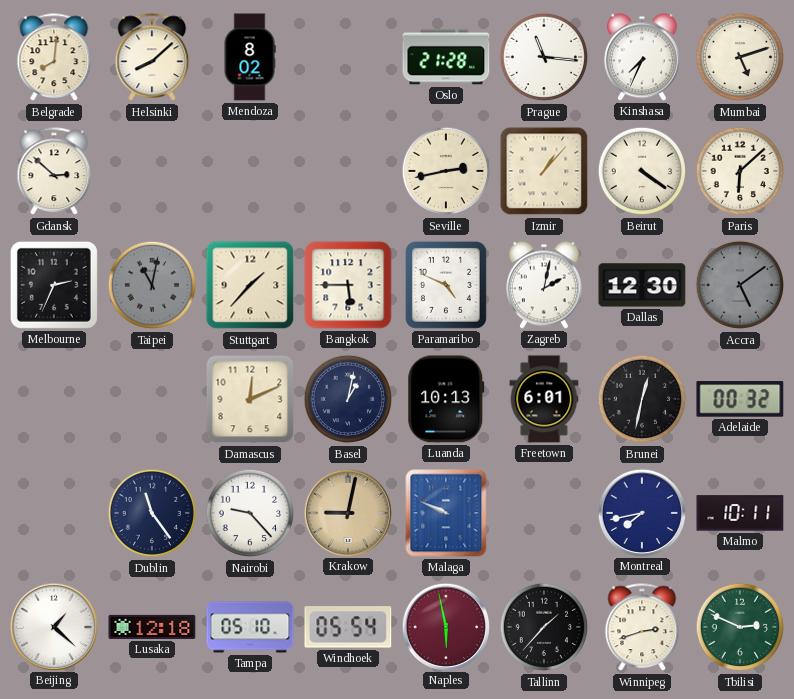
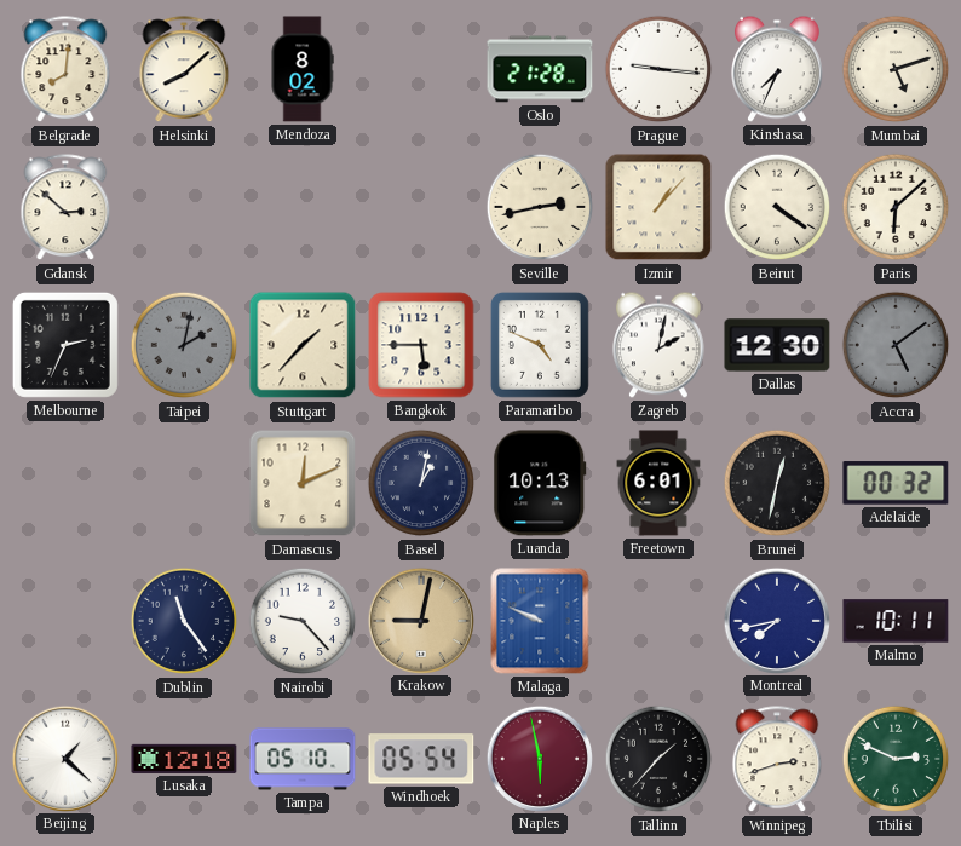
Prague: 11:16 -> 9:16
Taipei: 11:02 -> 2:02
